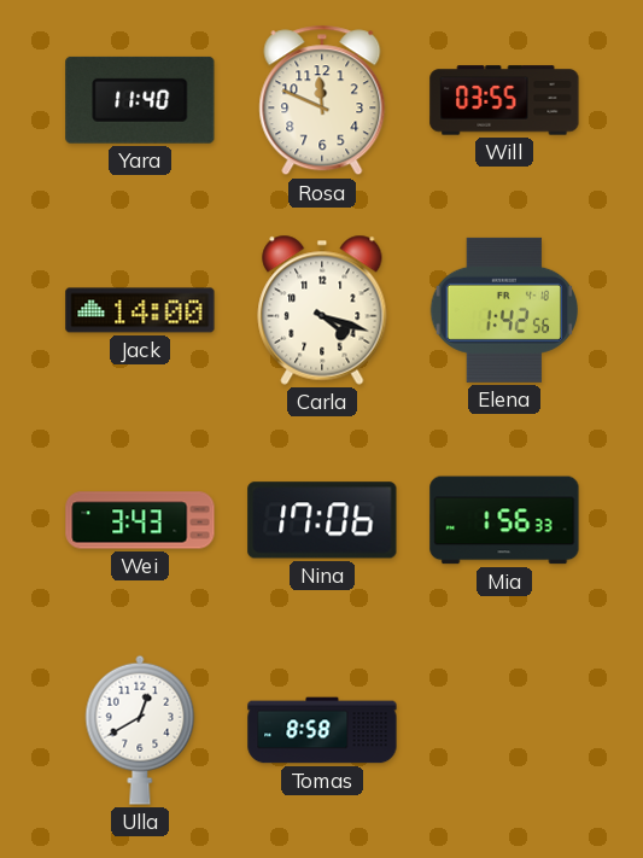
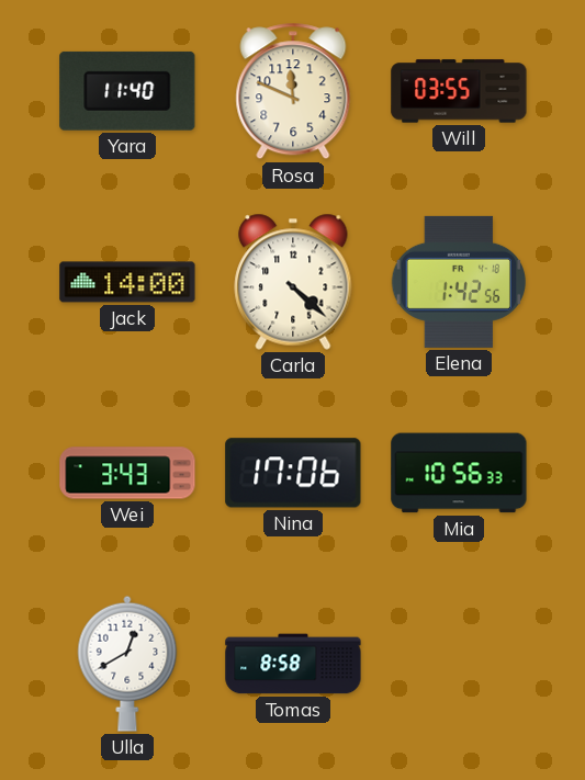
Carla: 4:18 -> 4:22
Mia: 1:56 -> 10:56
